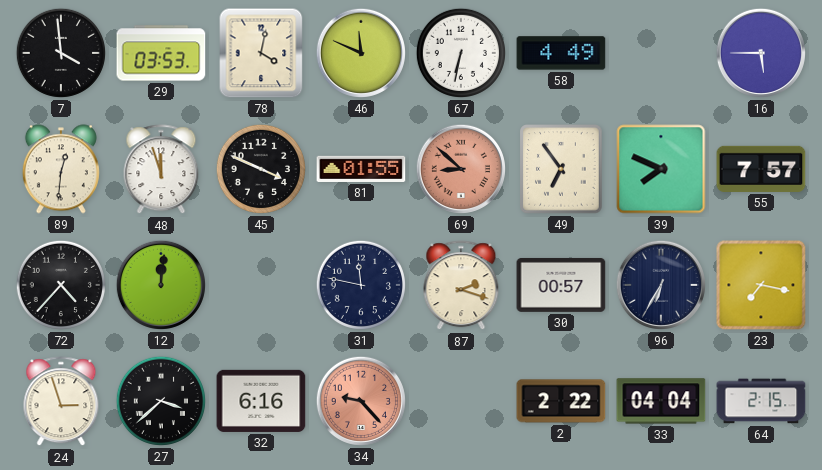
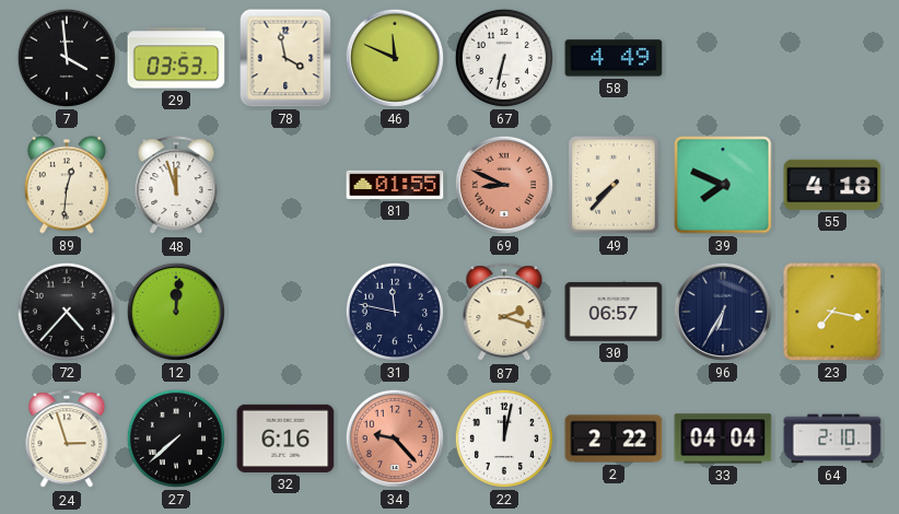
78: 4:02 -> 3:58
16: 5:45 -> none
45: 3:49 -> none
69: 8:52 -> 8:49
49: 6:54 -> 7:37
55: 7:57 -> 4:18
30: 00:57 -> 06:57
27: 3:38 -> 7:38
22: none -> 12:02
64: 2:15 -> 2:10
